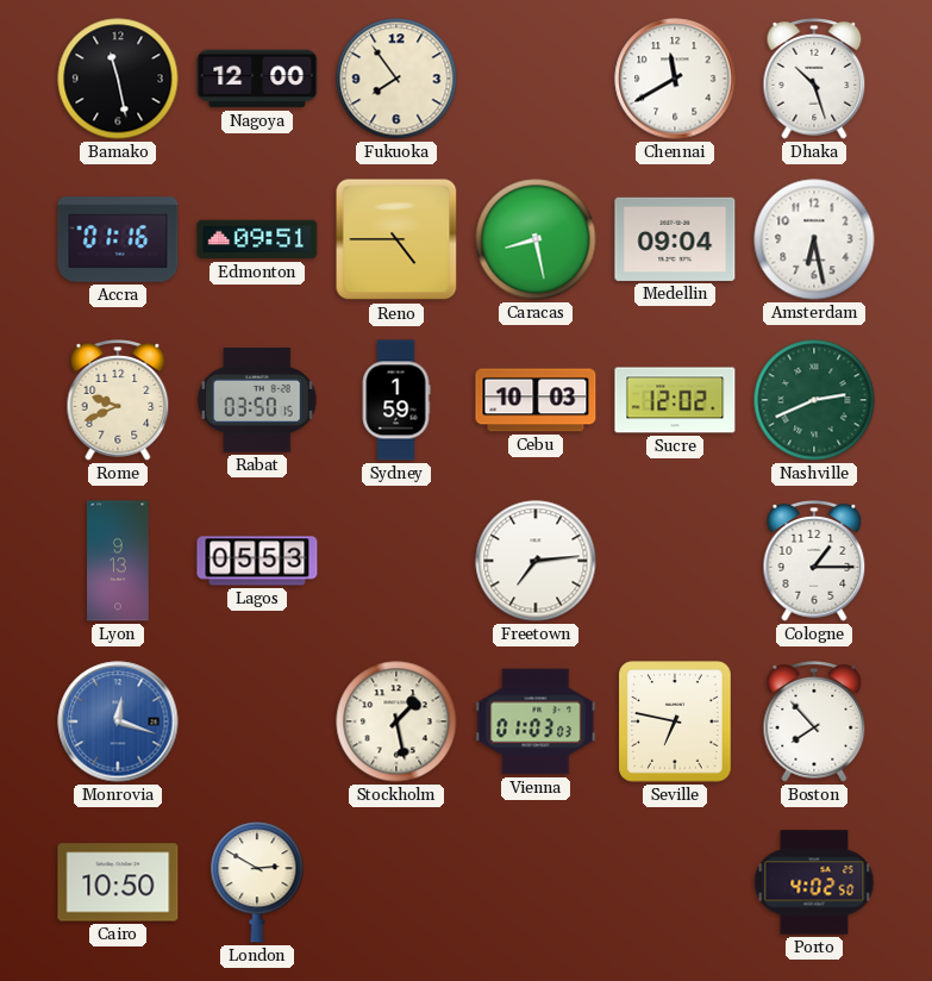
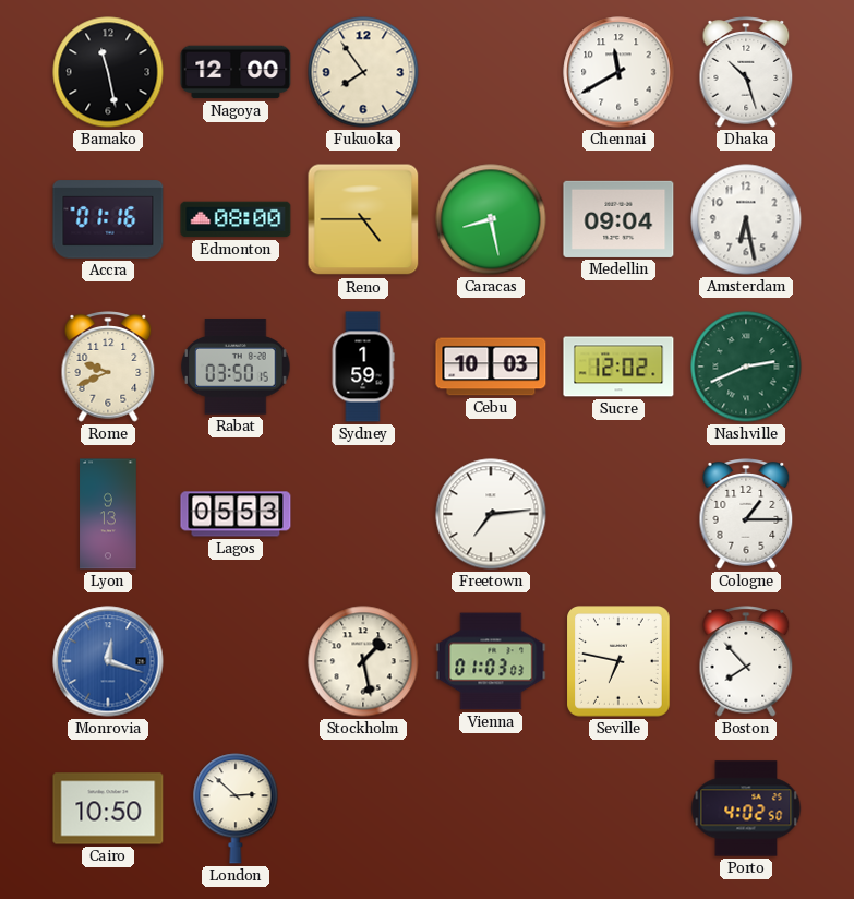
Edmonton: 09:51 -> 08:00
London: 2:50 -> 2:52
